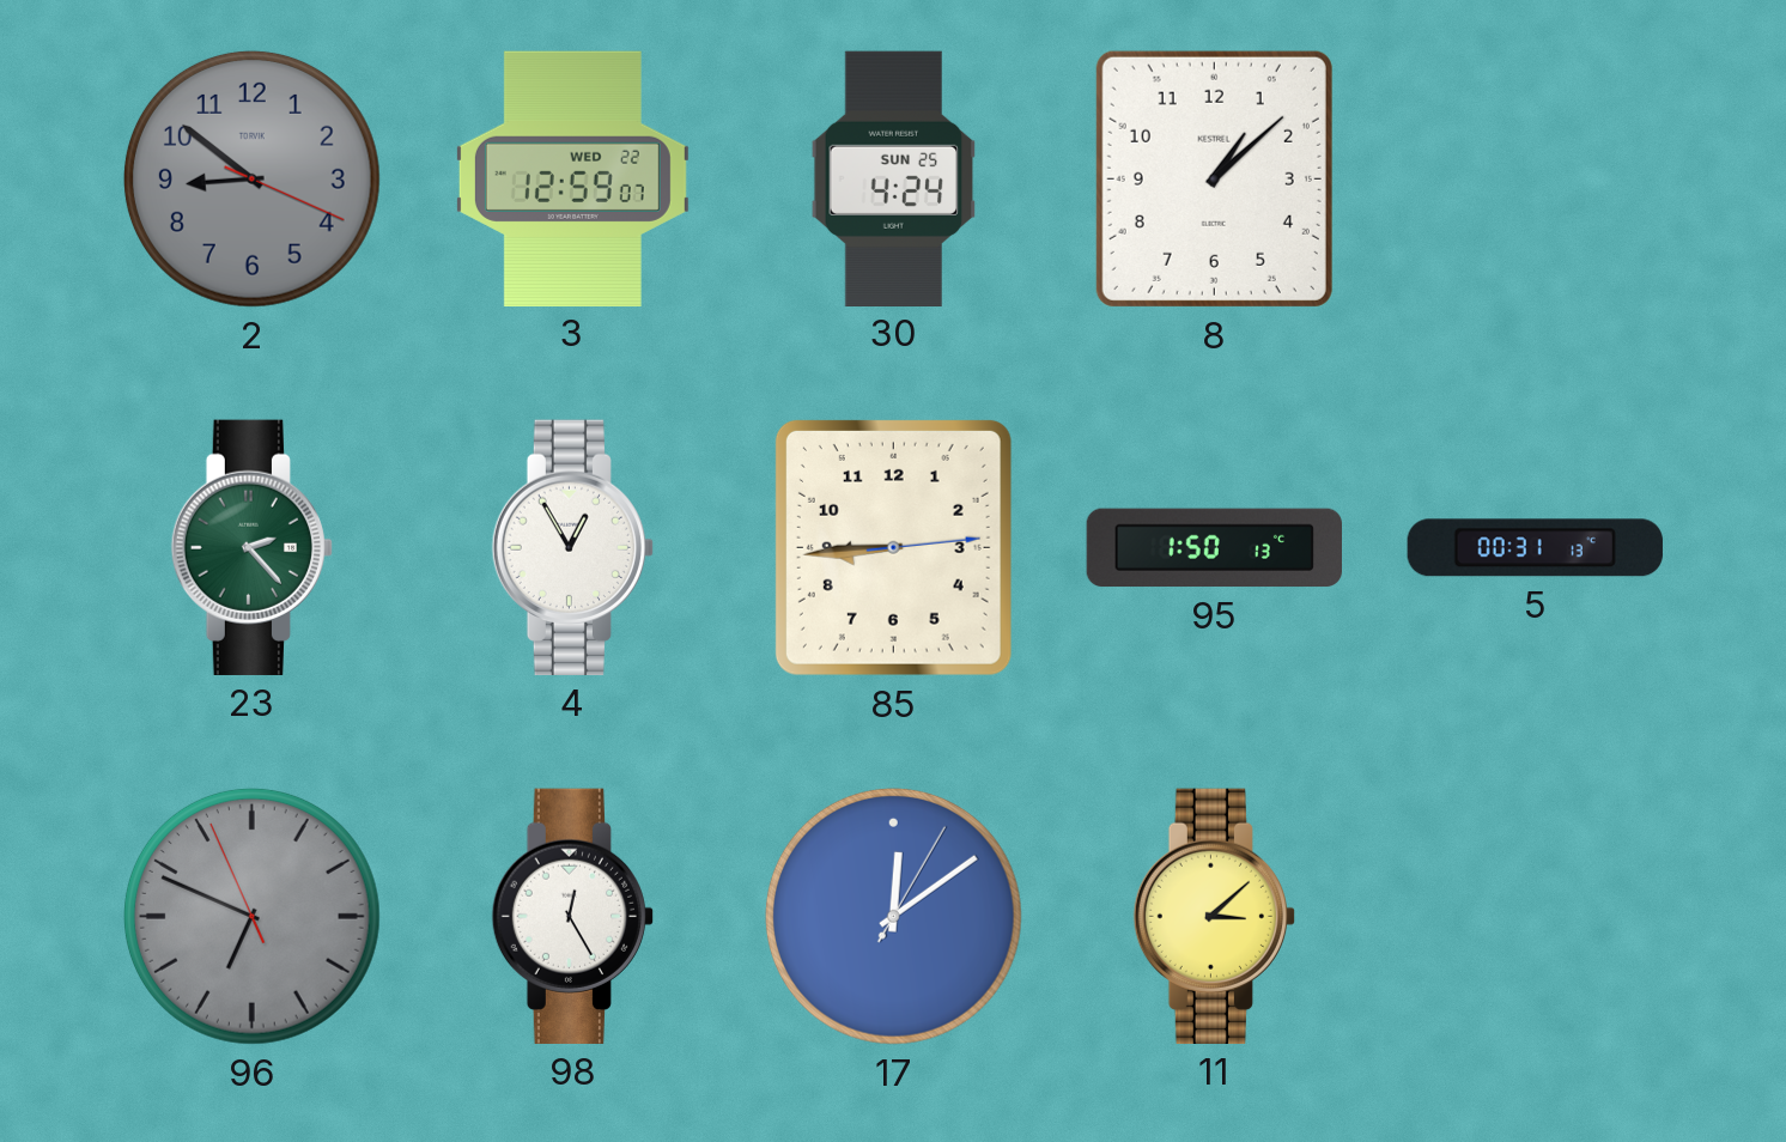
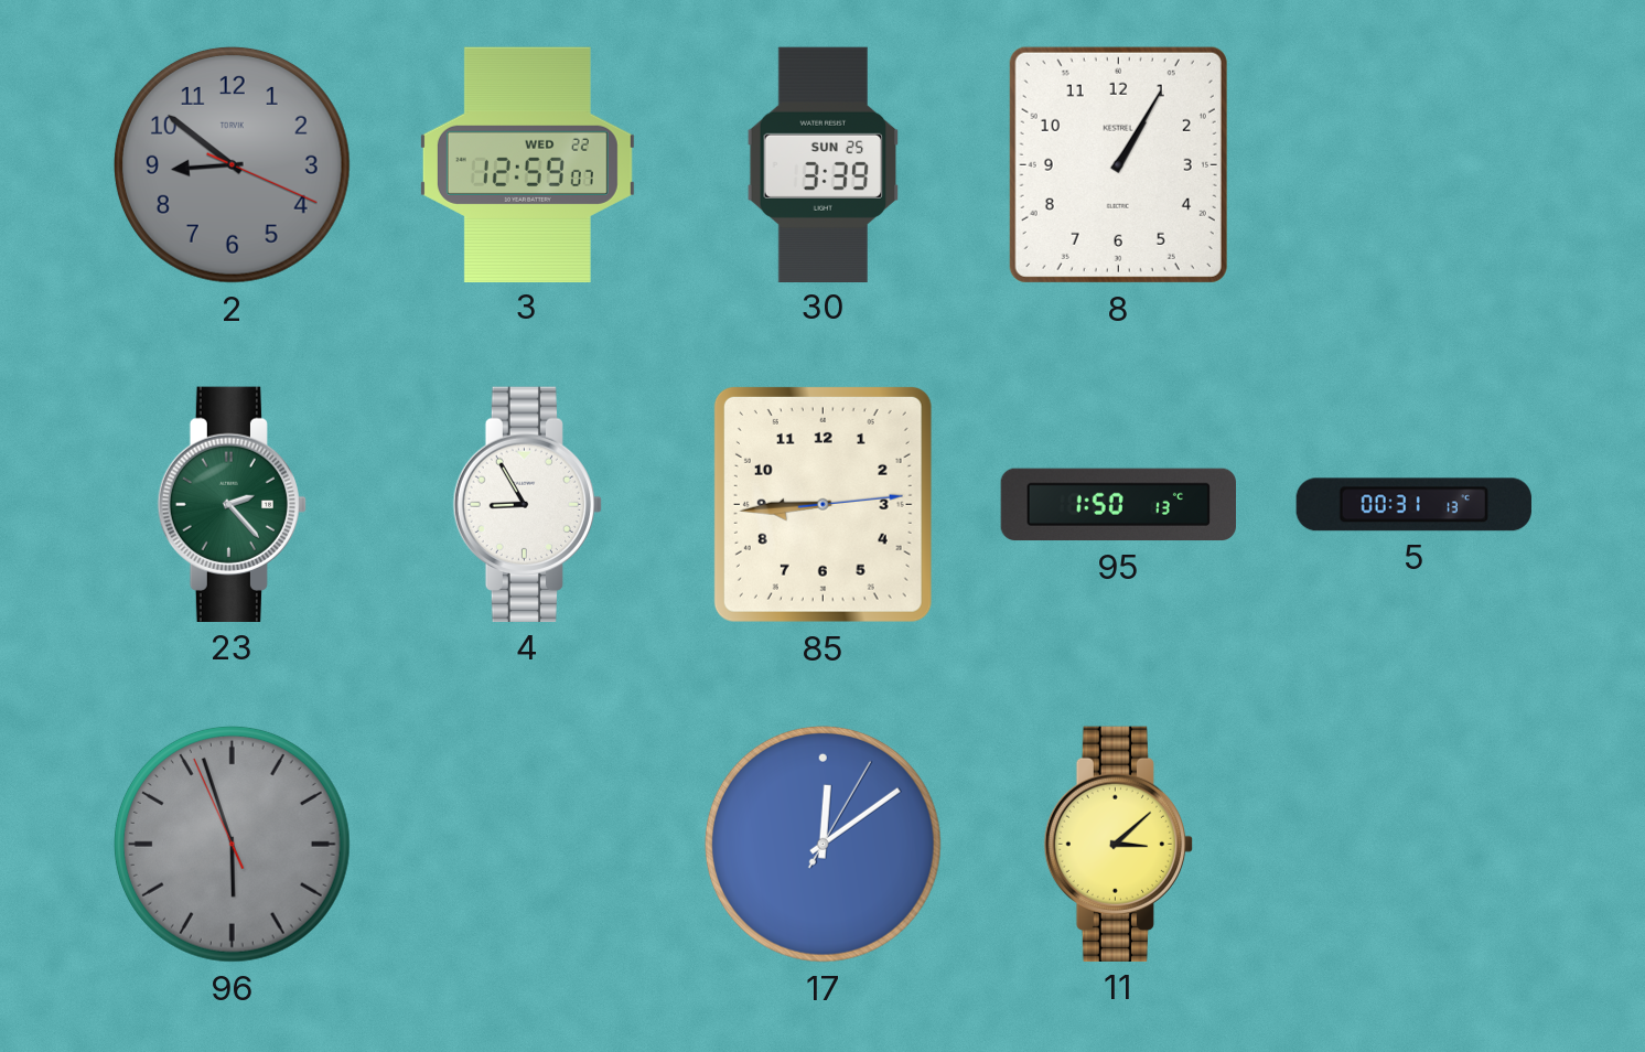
30: 4:24 -> 3:39
8: 1:08 -> 1:05
4: 12:55 -> 8:55
96: 6:48 -> 5:56
98: 12:25 -> none
